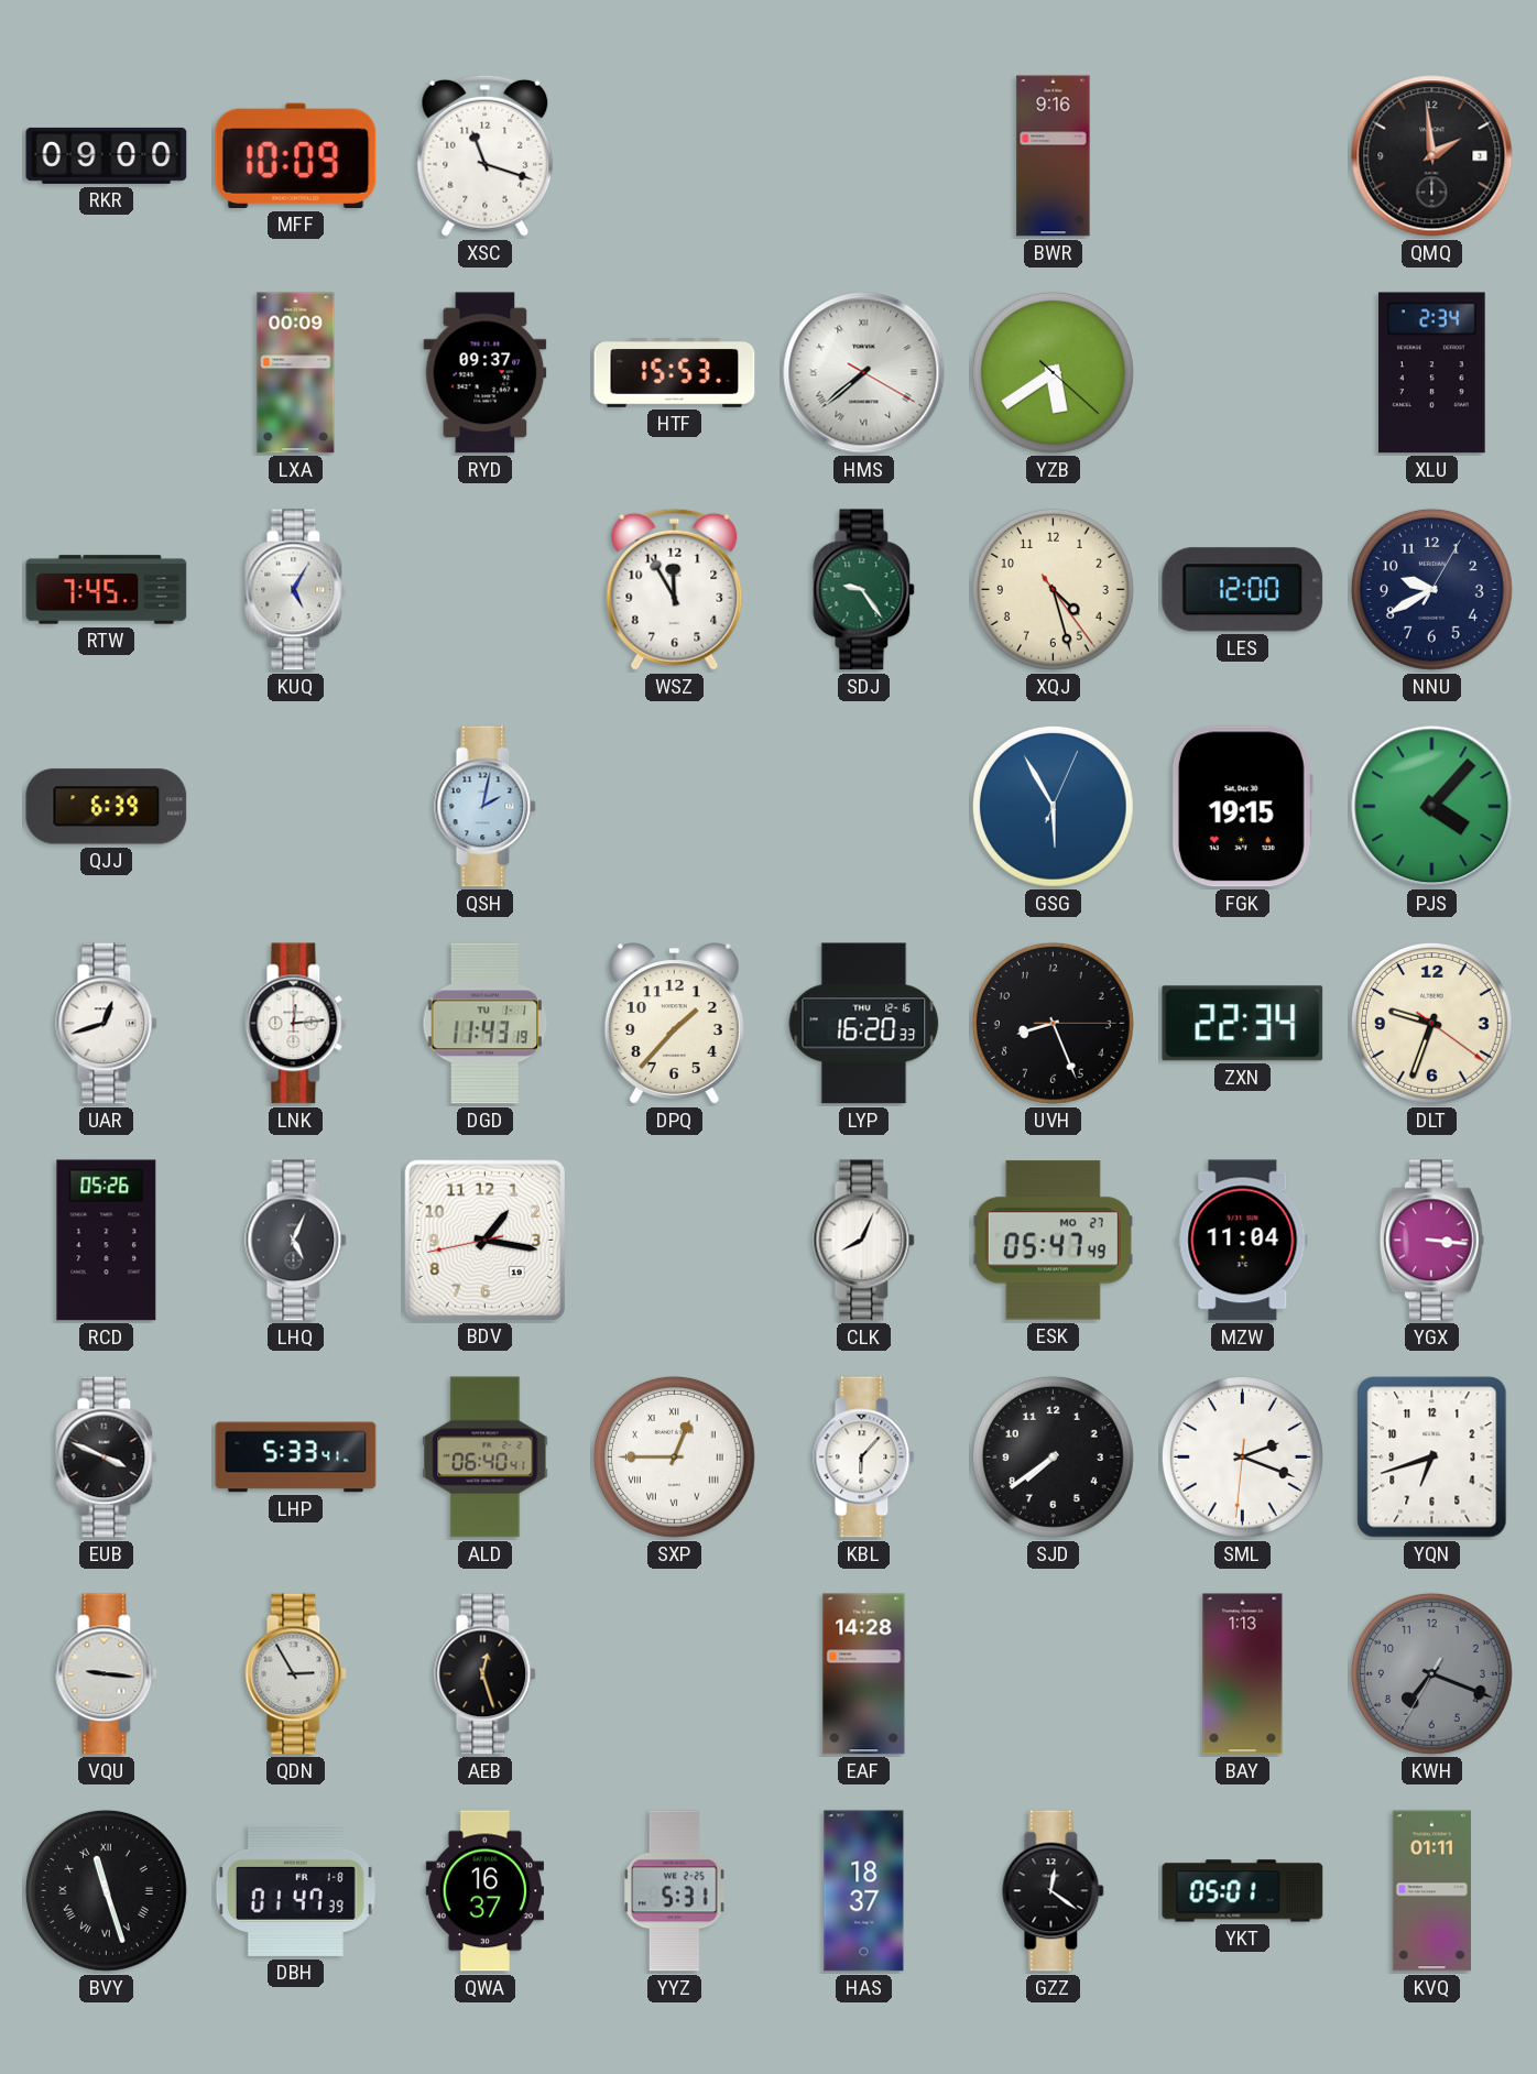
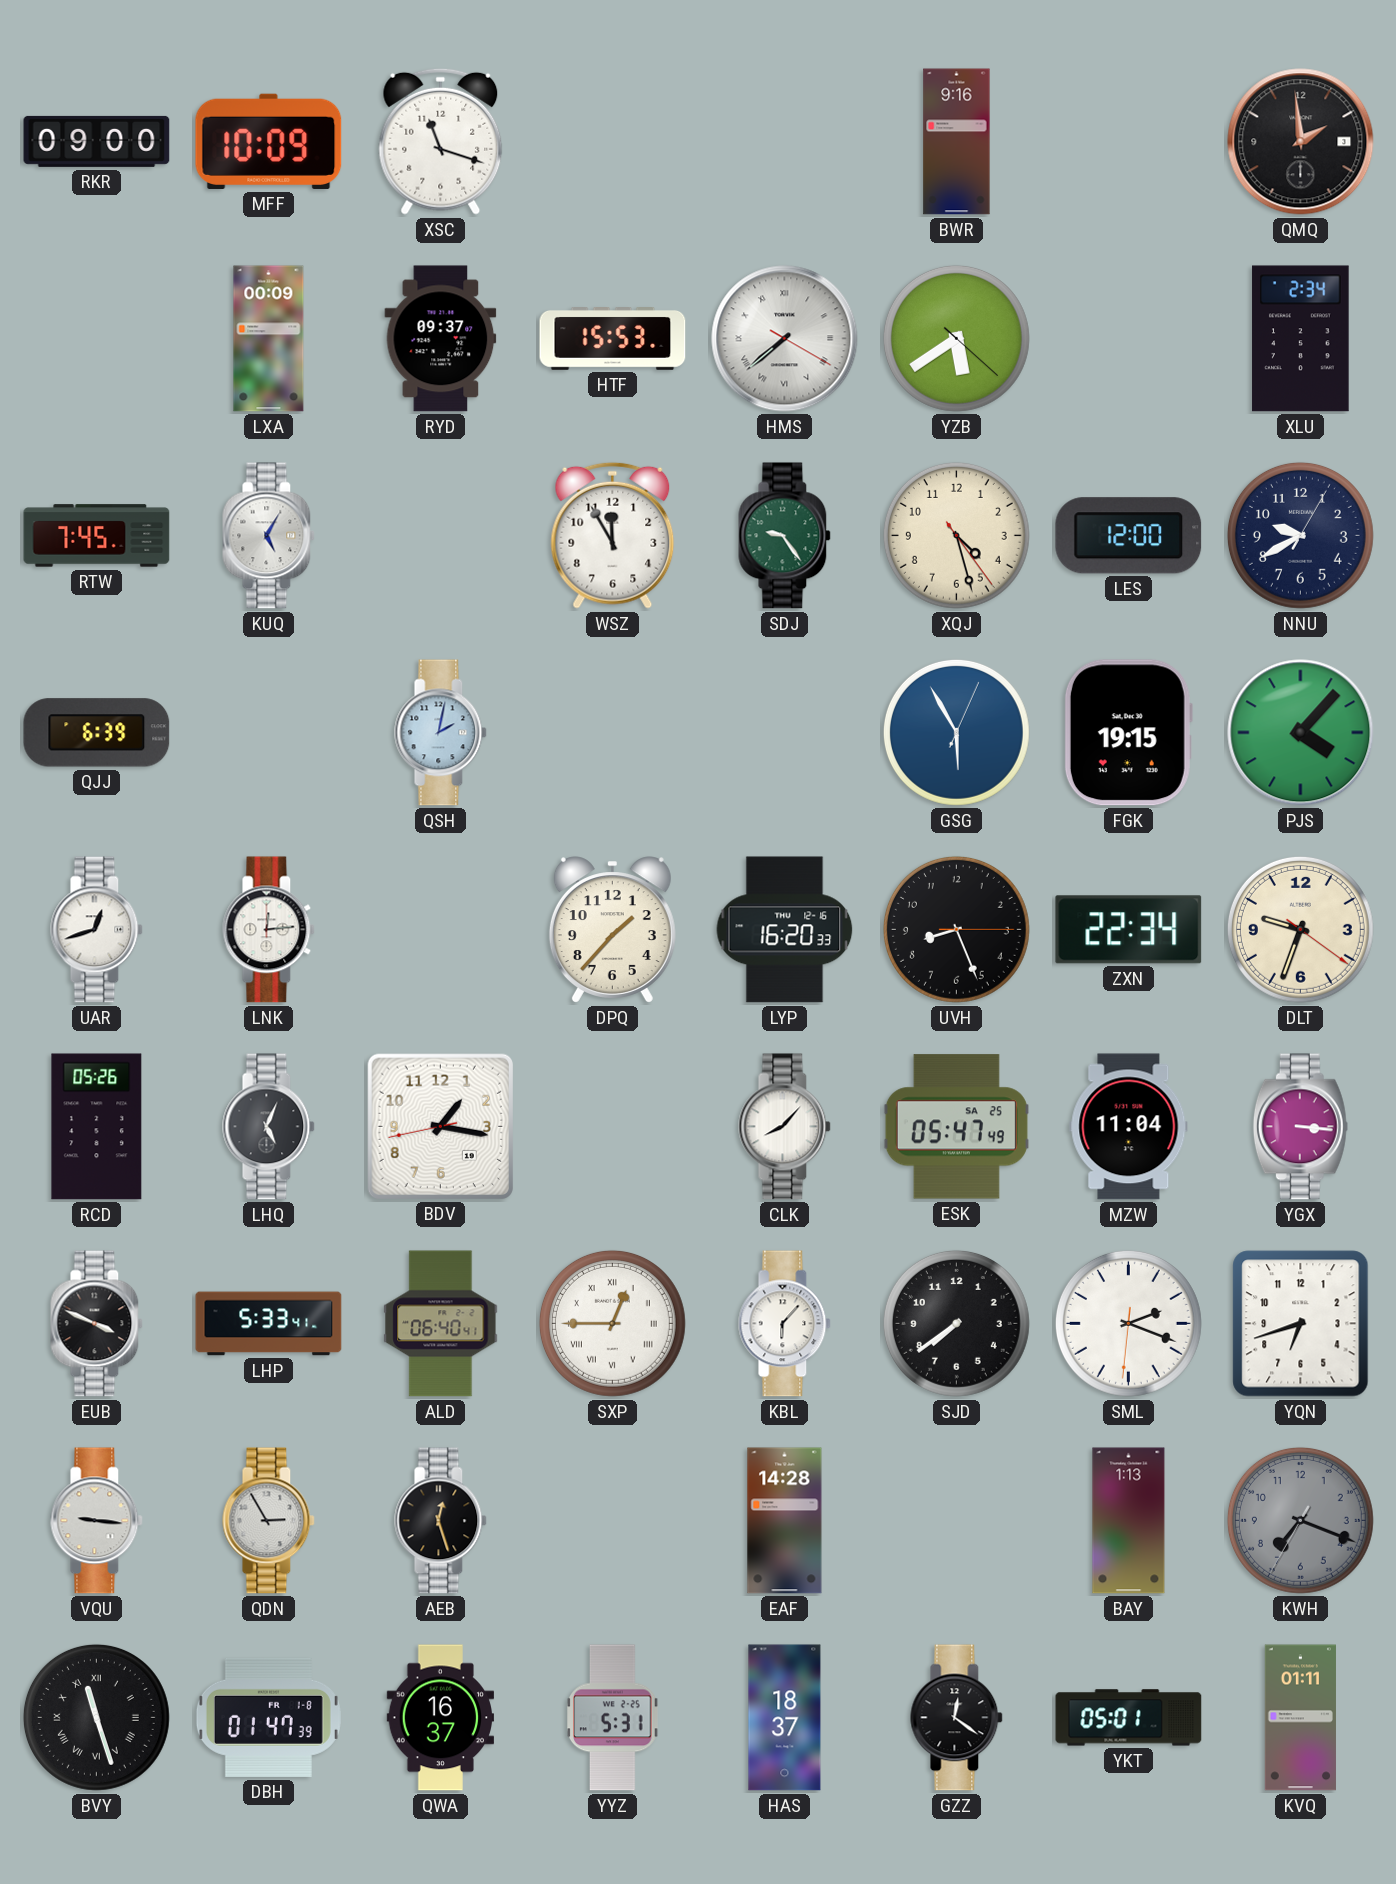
DGD: 11:43 -> none
CLK: 8:04 -> 8:07
ESK date: MO 27 -> SA 25
